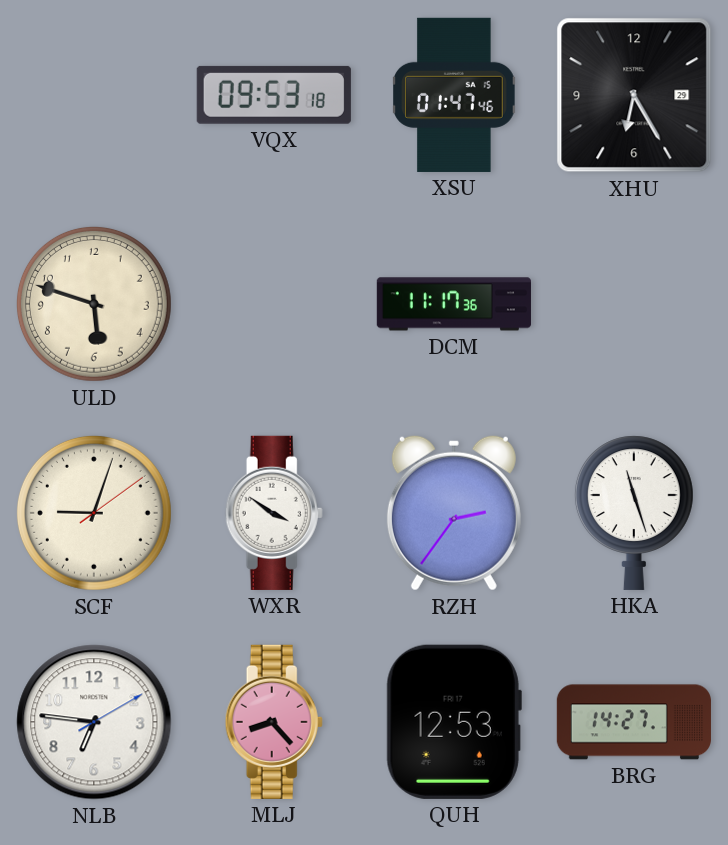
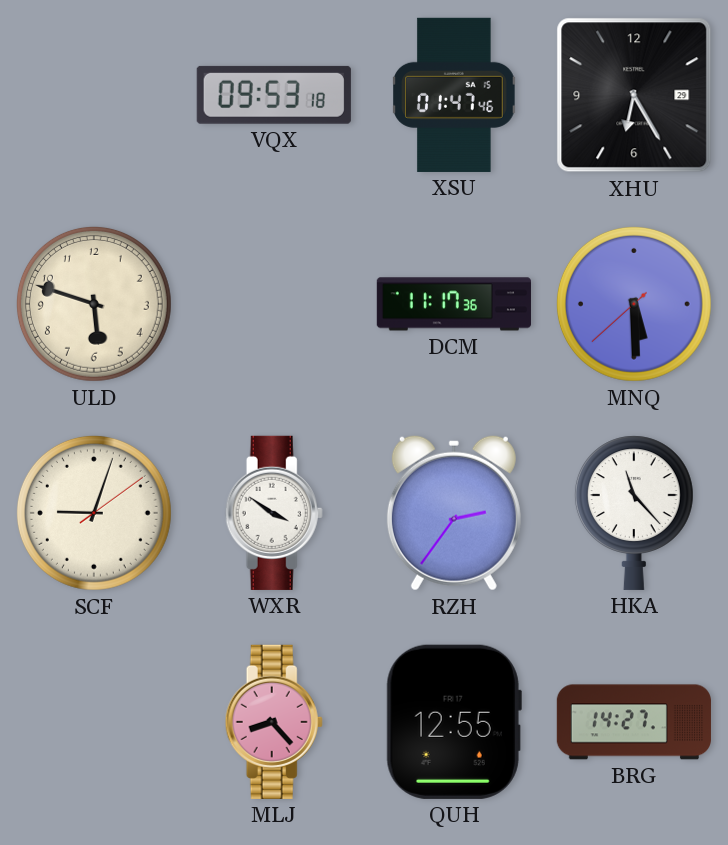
MNQ: none -> 5:29
HKA: 11:27 -> 11:23
NLB: 6:46 -> none
QUH: 12:53 -> 12:55
